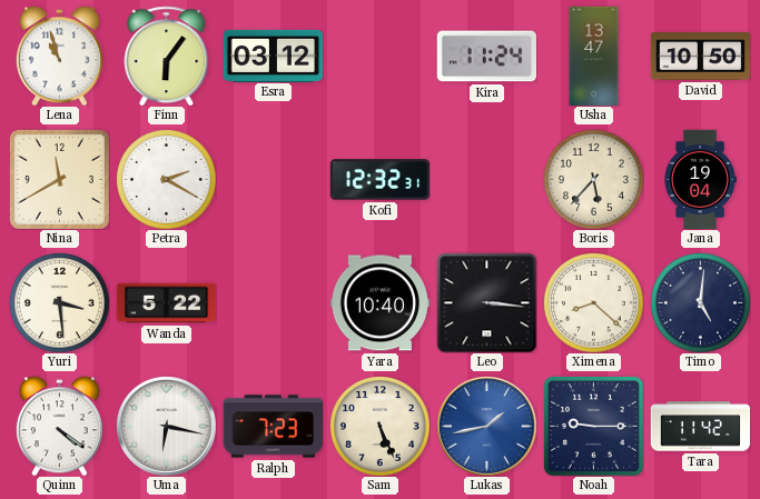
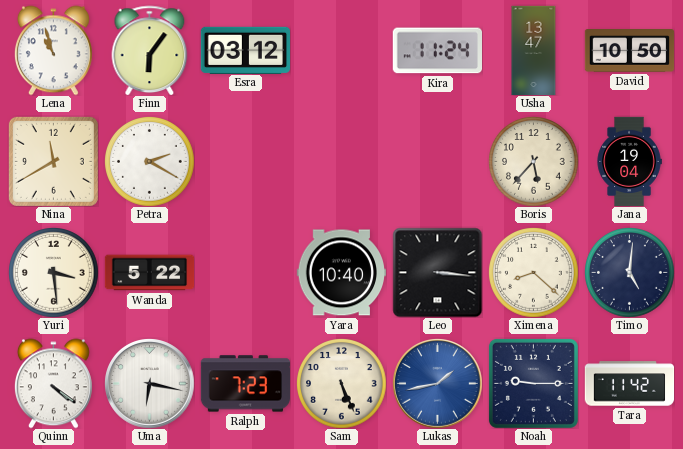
Kofi: 12:32 -> none
